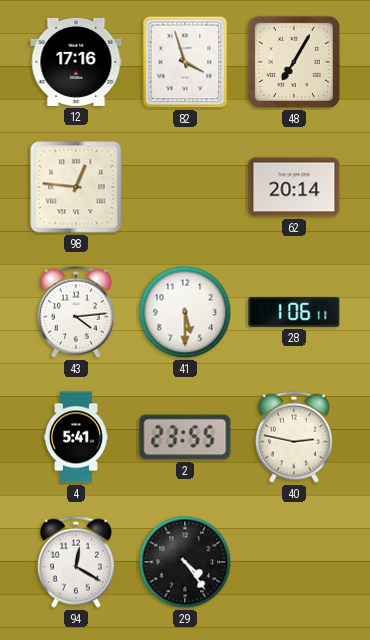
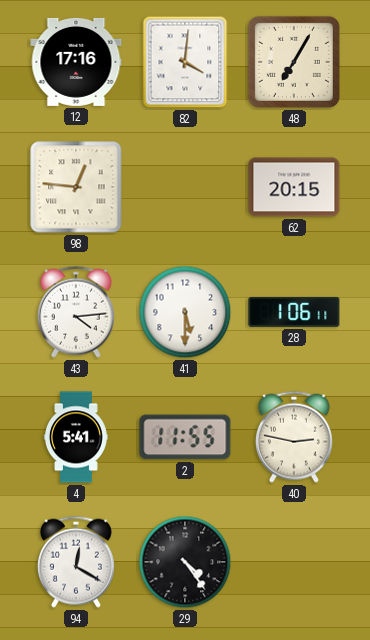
82: 3:57 -> 4:01
62: 20:14 -> 20:15
2: 23:55 -> 11:55
